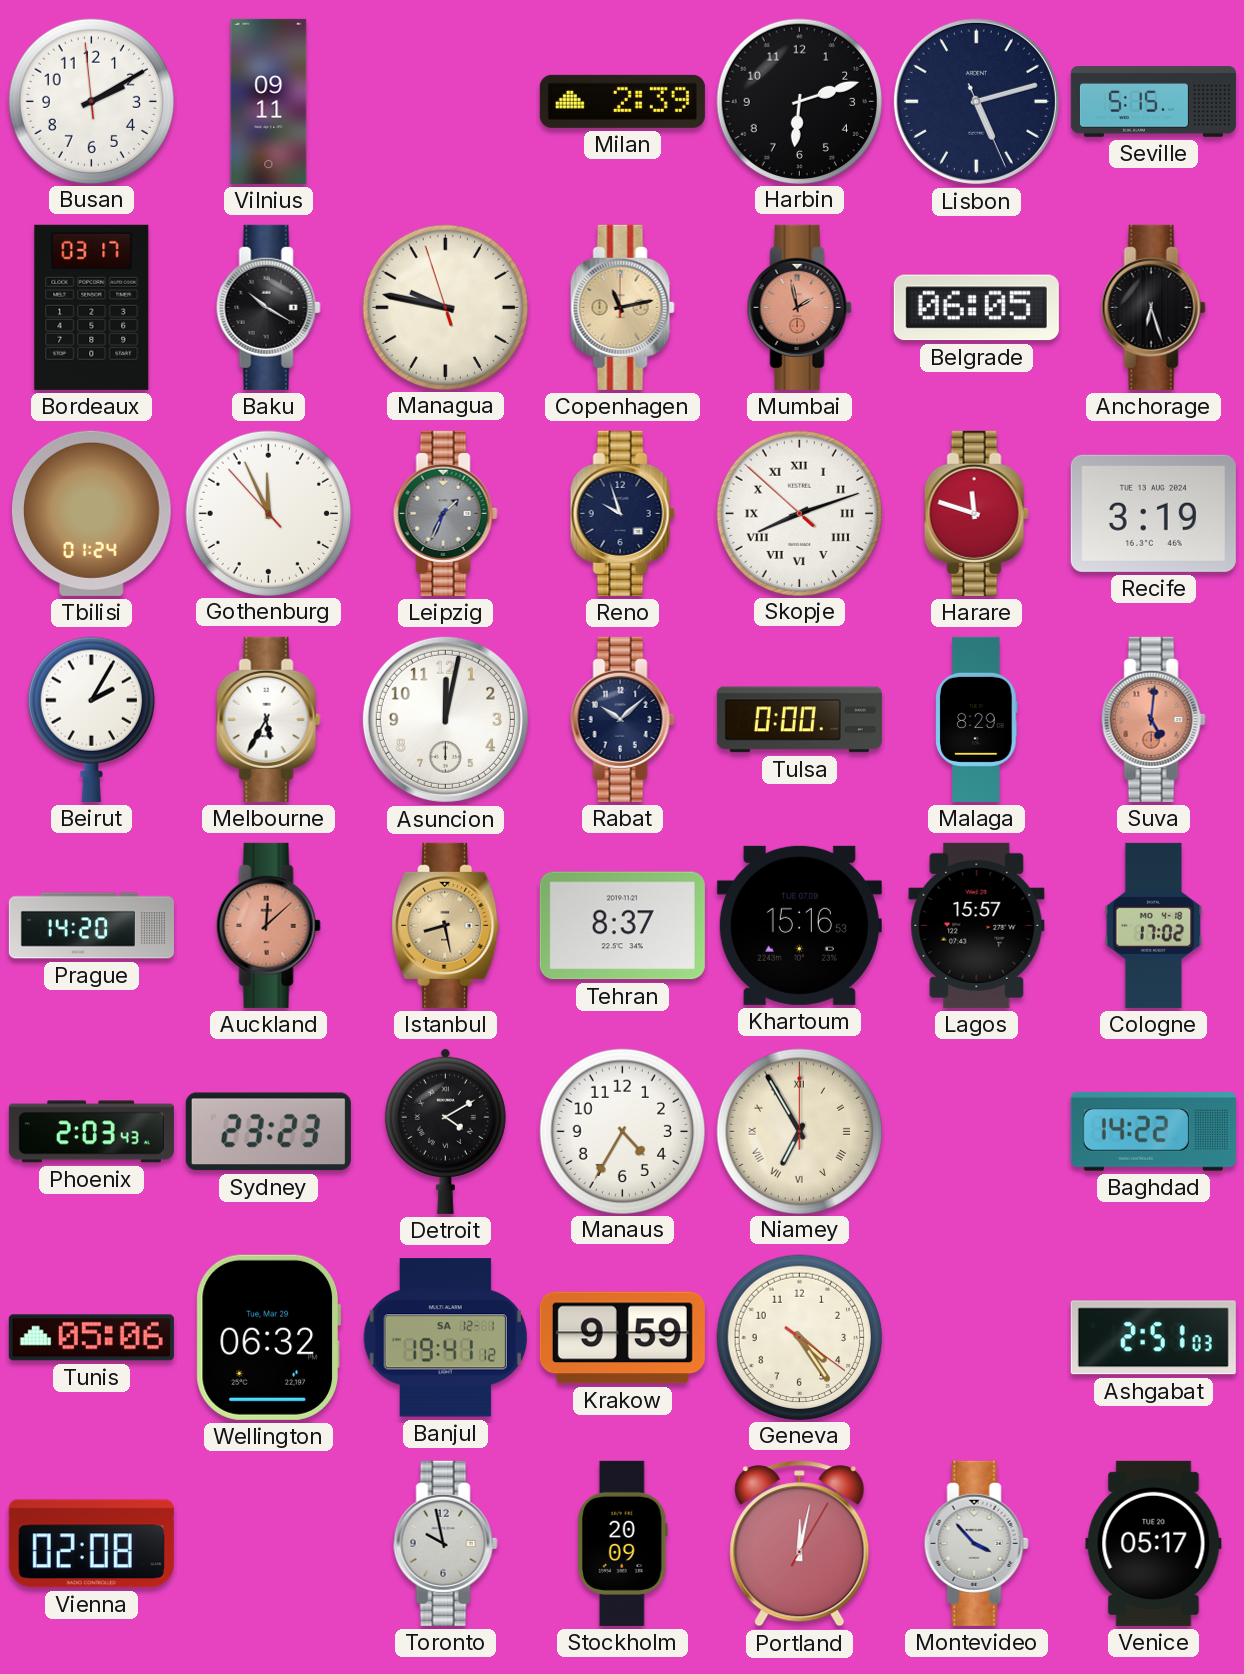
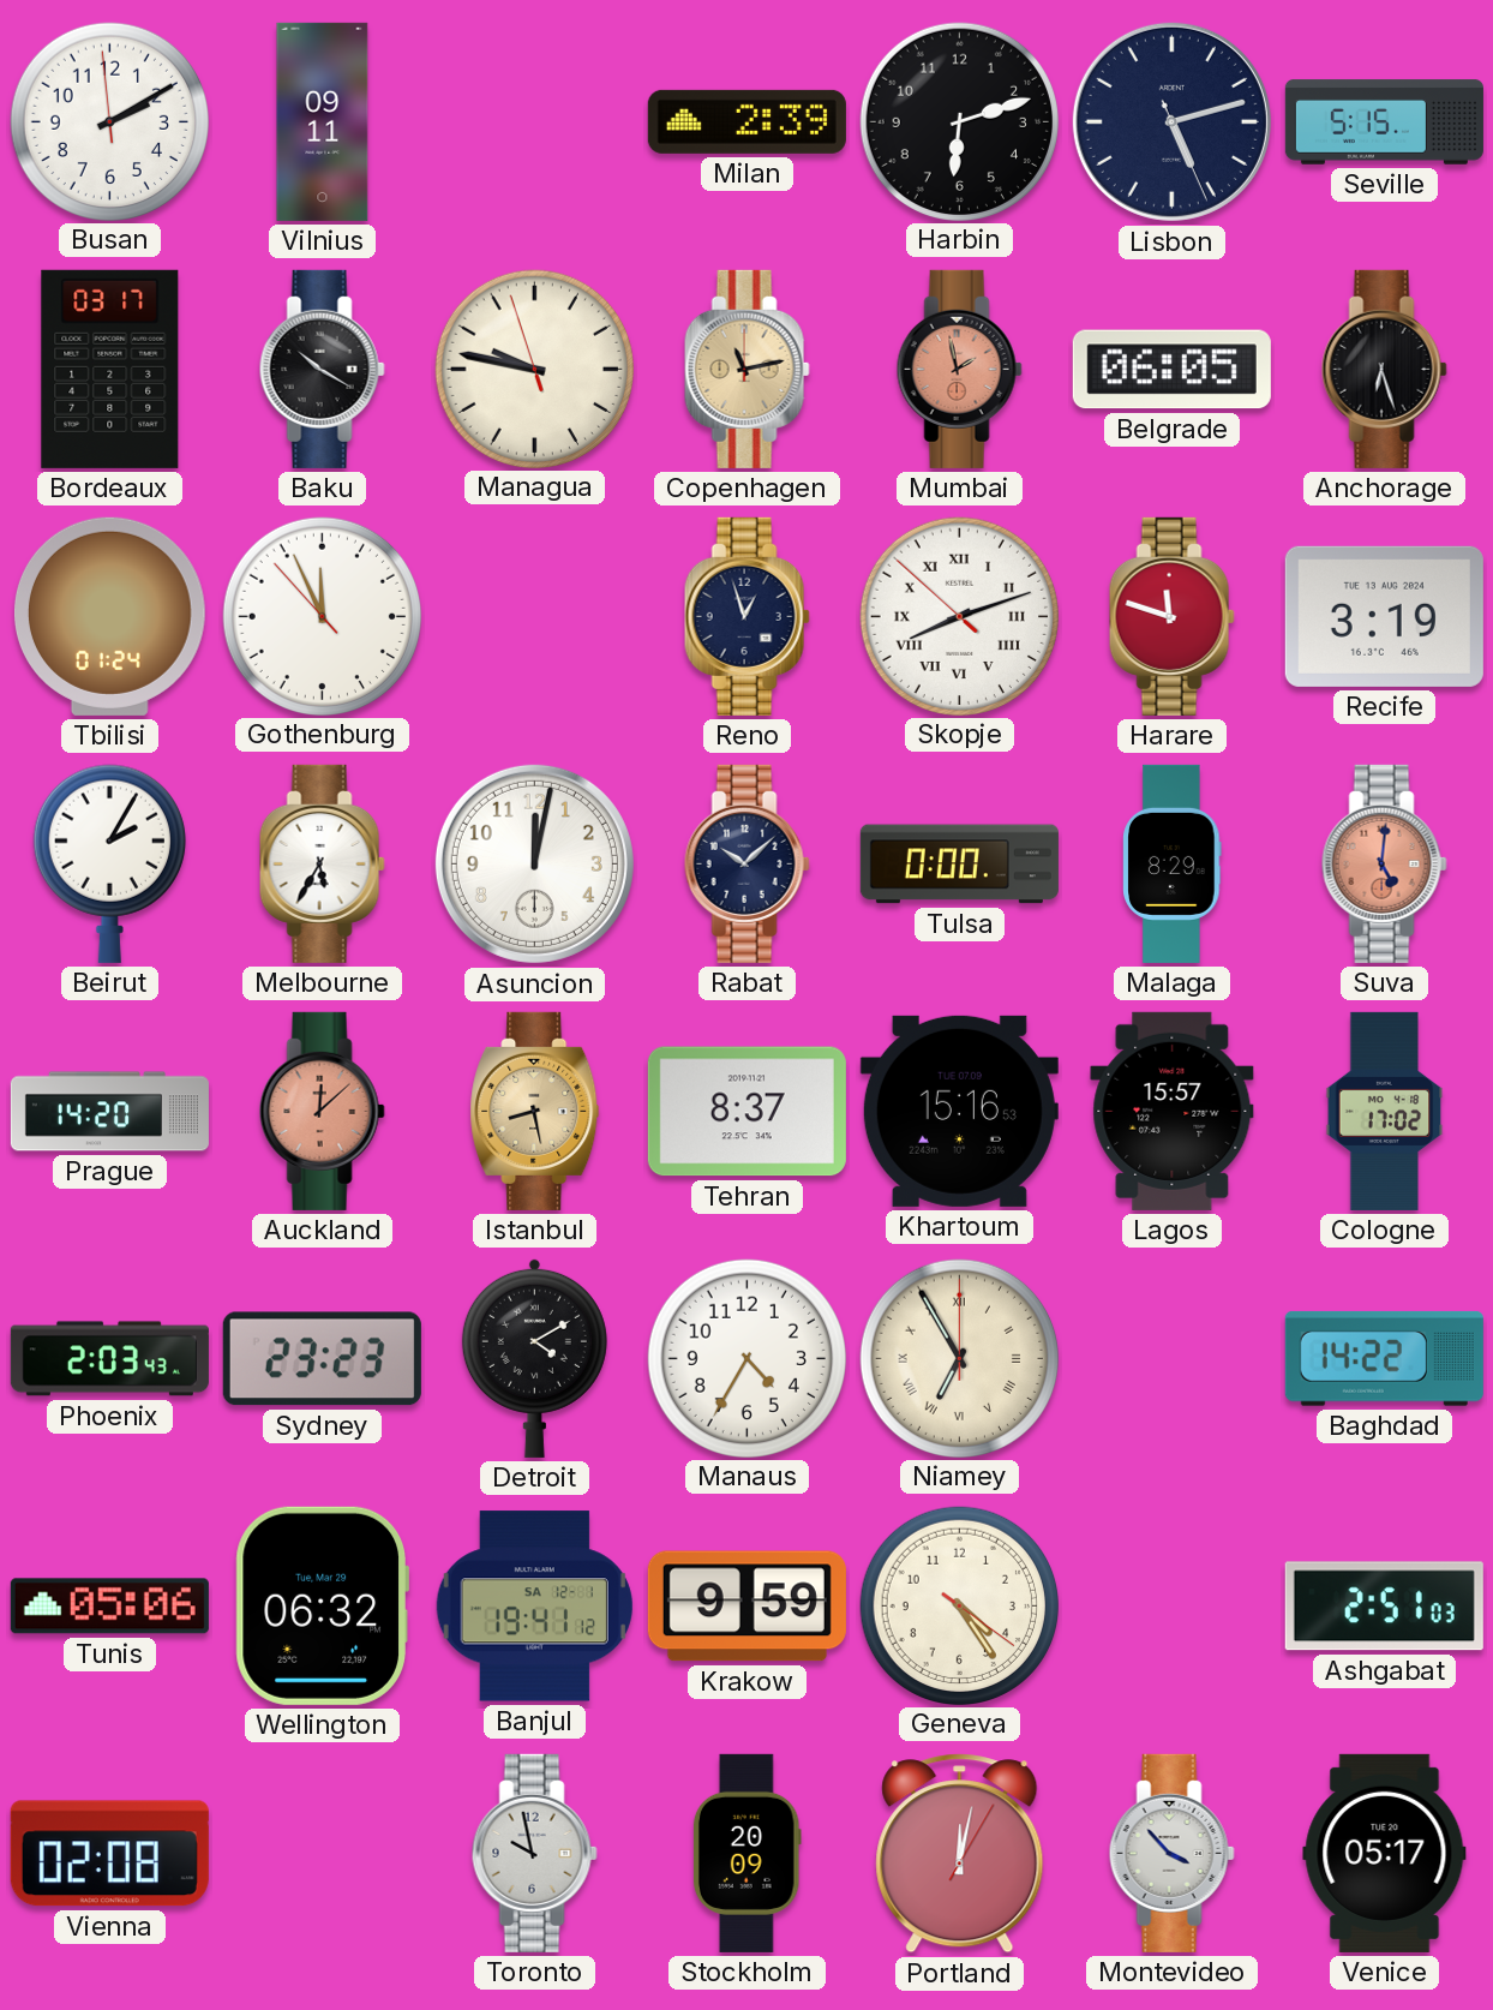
Leipzig: 1:34 -> none
Reno: 9:57 -> 12:57
